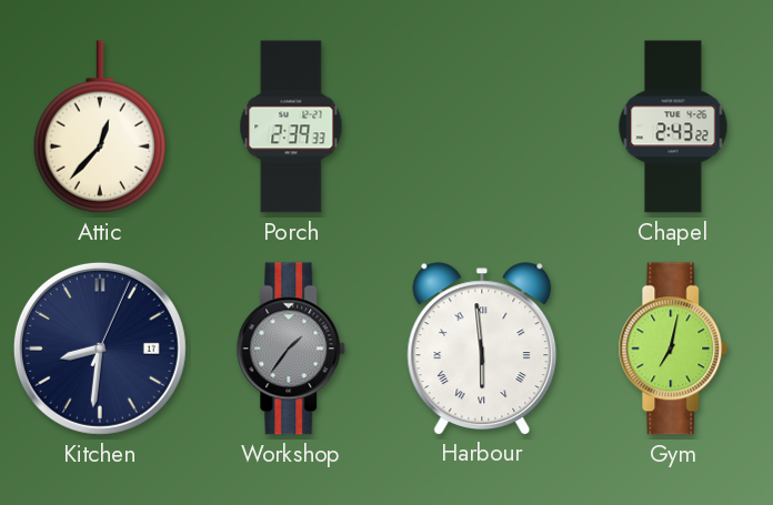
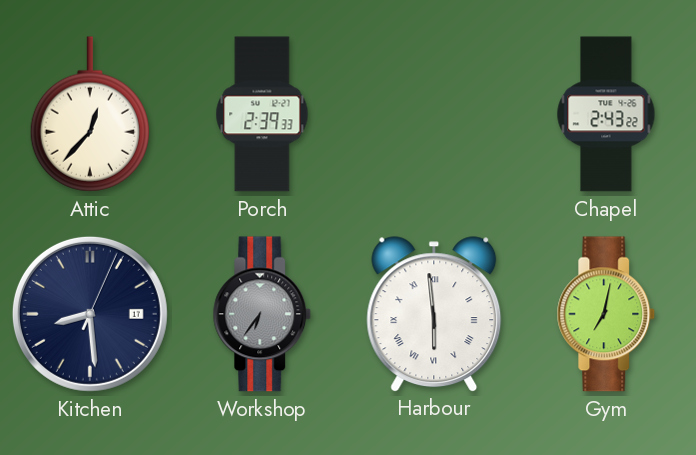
Kitchen: 8:31 -> 8:29
Workshop: 1:36 -> 6:36
